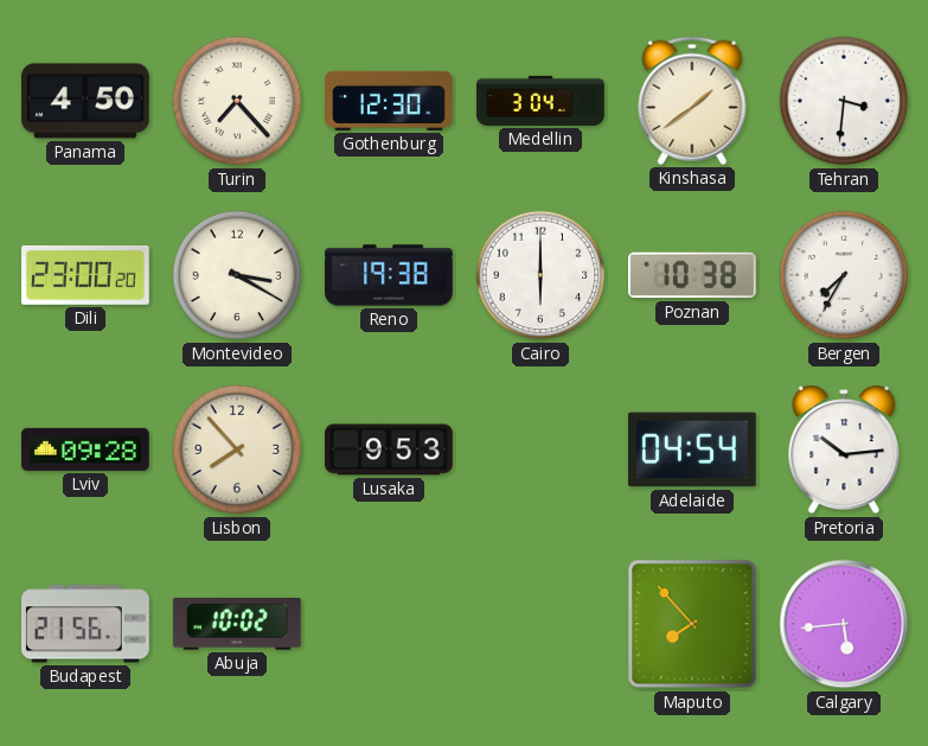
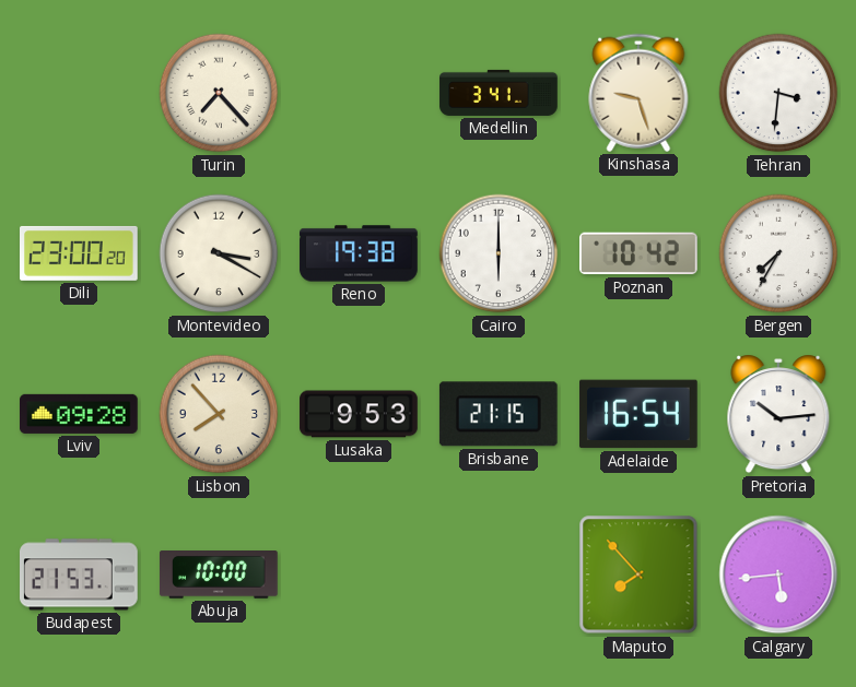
Panama: 4:50 -> none
Gothenburg: 12:30 -> none
Medellin: 3:04 -> 3:41
Kinshasa: 1:39 -> 9:27
Poznan: 10:38 -> 10:42
Brisbane: none -> 21:15
Adelaide: 04:54 -> 16:54
Budapest: 21:56 -> 21:53
Abuja: 10:02 -> 10:00
